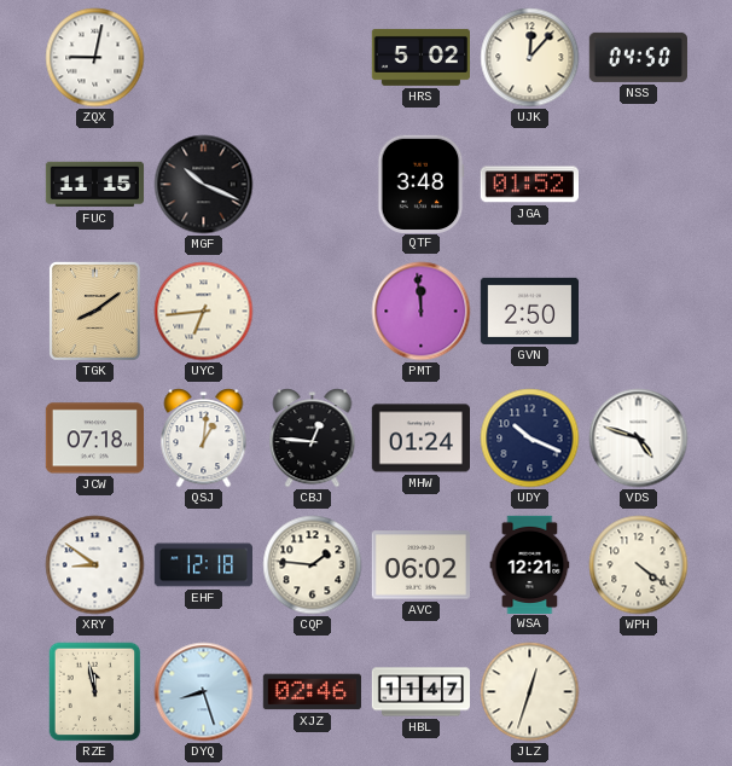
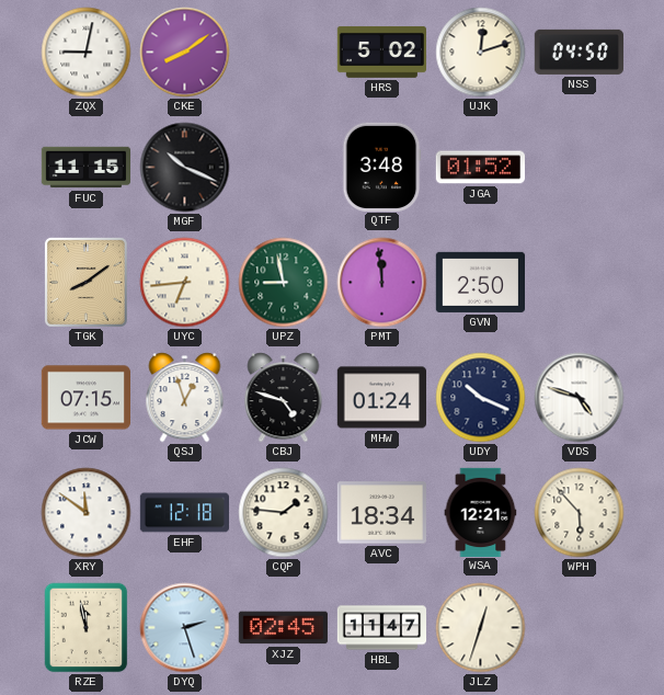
CKE: none -> 8:09
UJK: 12:07 -> 12:12
UPZ: none -> 8:58
JCW: 07:18 -> 07:15
QSJ: 1:01 -> 12:57
CBJ: 12:46 -> 4:48
XRY: 8:51 -> 11:51
AVC: 06:02 -> 18:34
WPH: 4:21 -> 5:53
DYQ: 8:27 -> 2:27
XJZ: 02:46 -> 02:45
